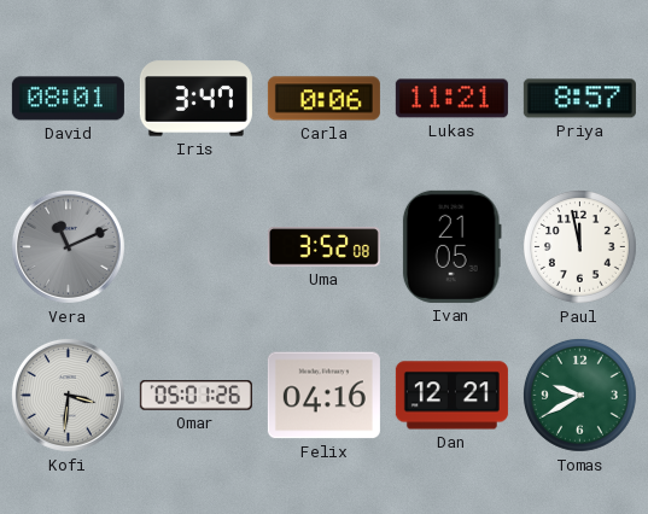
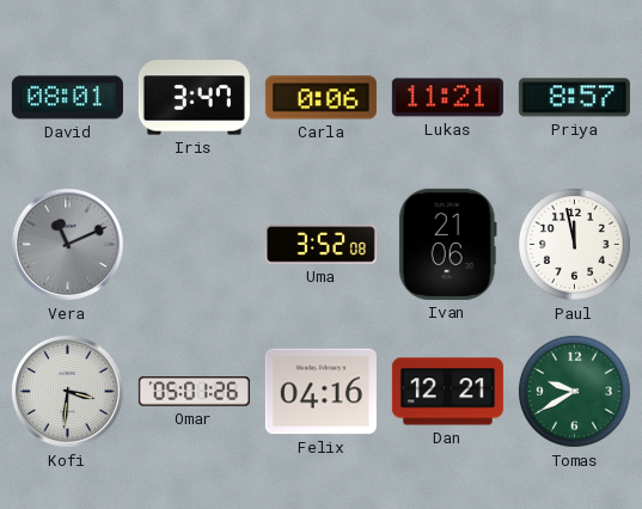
Ivan: 21:05 -> 21:06
